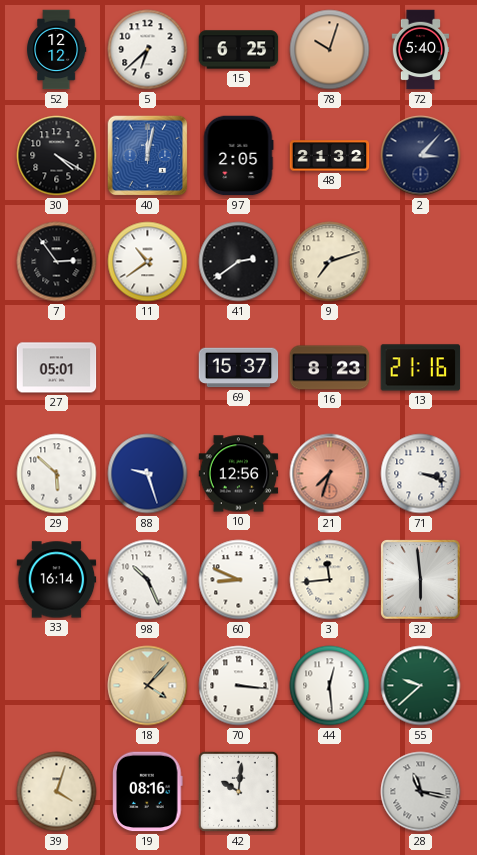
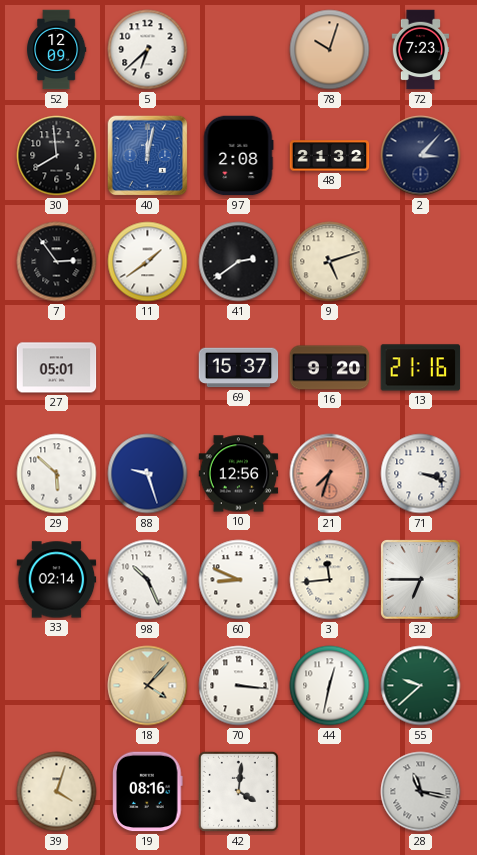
52: 12:12 -> 12:09
15: 6:25 -> none
72: 5:40 -> 7:23
30: 4:20 -> 7:59
97: 2:05 -> 2:08
11: 10:39 -> 1:39
9: 7:12 -> 5:12
16: 8:23 -> 9:20
33: 16:14 -> 02:14
32: 5:59 -> 6:45
44: 12:29 -> 12:32
42: 10:01 -> 4:01
